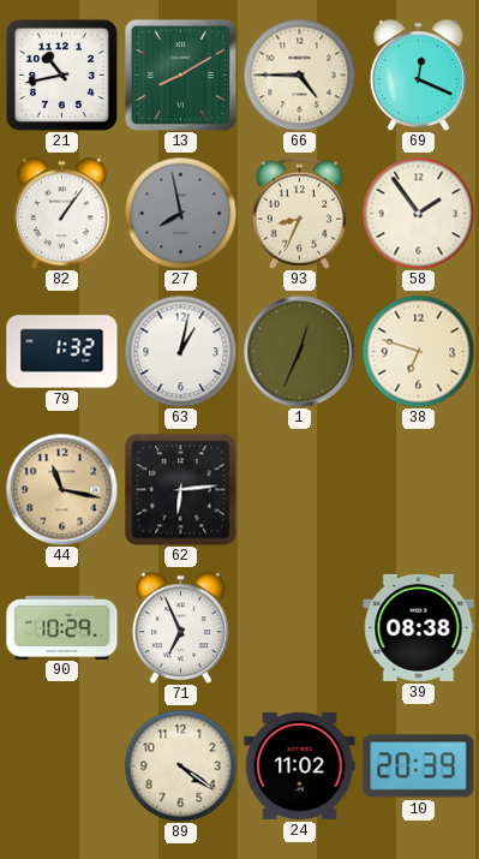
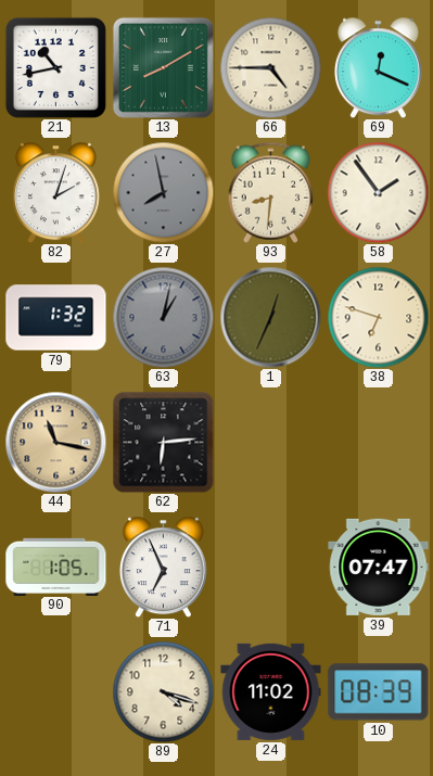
82: 1:06 -> 2:03
93: 8:34 -> 8:31
63 dial: white -> grey
90: 10:29 -> 1:05
39: 08:38 -> 07:47
89: 4:21 -> 4:18
10: 20:39 -> 08:39
